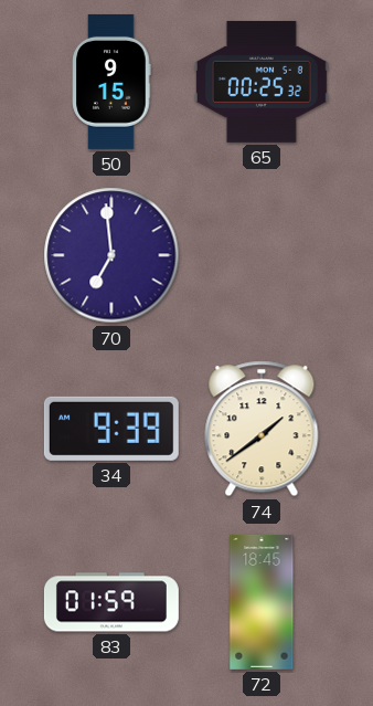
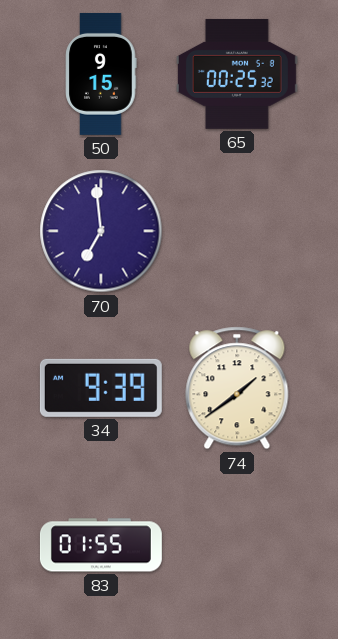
83: 01:59 -> 01:55
72: 18:45 -> none
